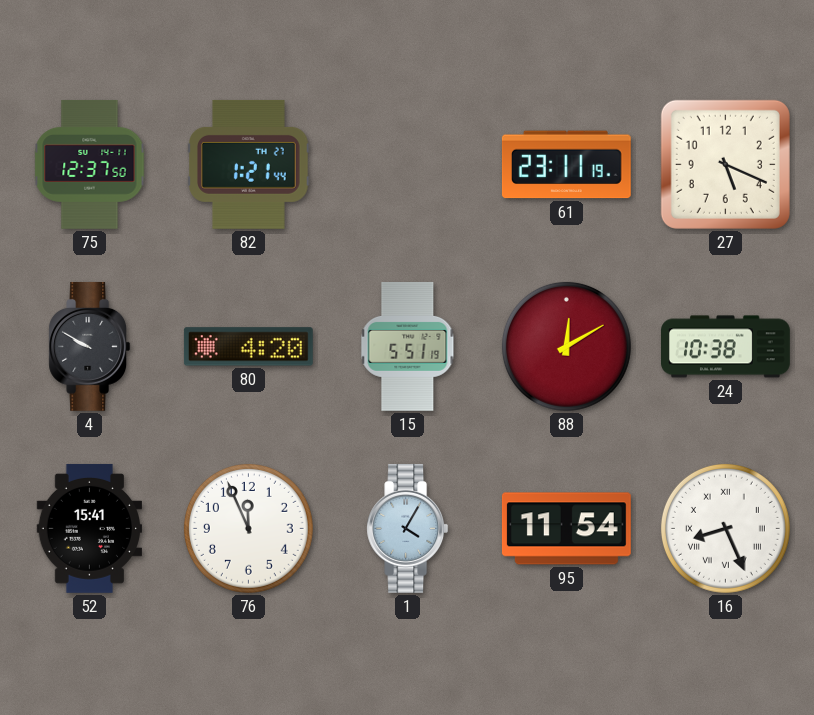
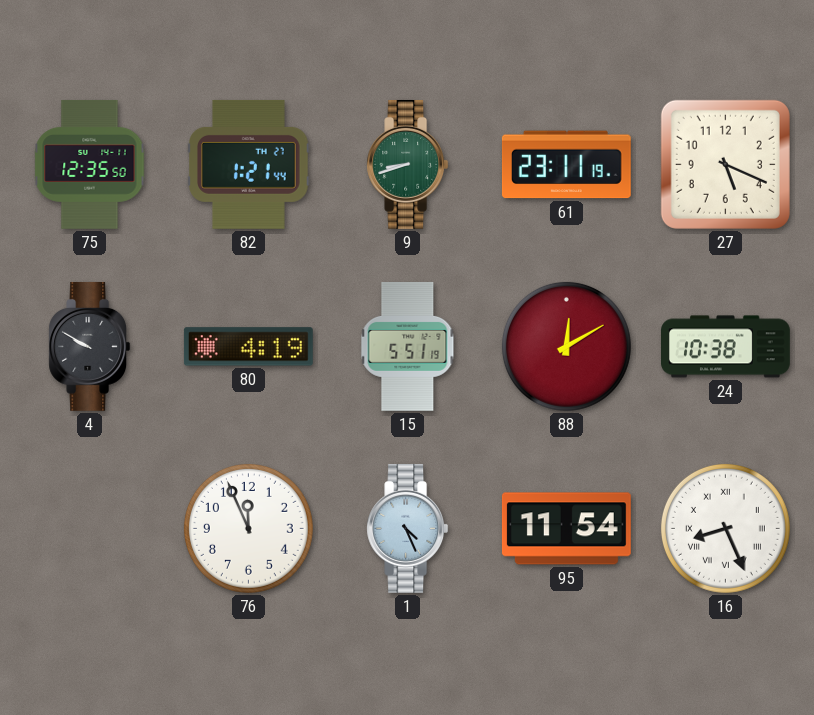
75: 12:37 -> 12:35
9: none -> 8:42
80: 4:20 -> 4:19
52: 15:41 -> none
1: 4:05 -> 4:26
